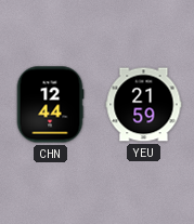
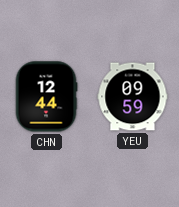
YEU: 21:59 -> 09:59
